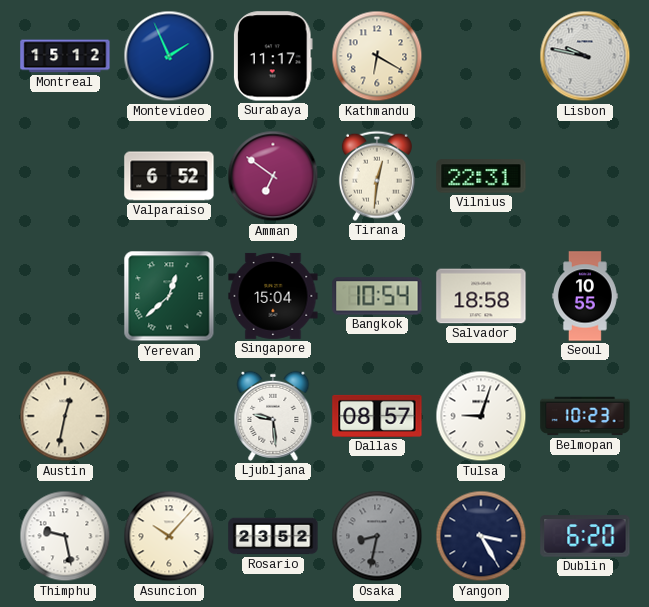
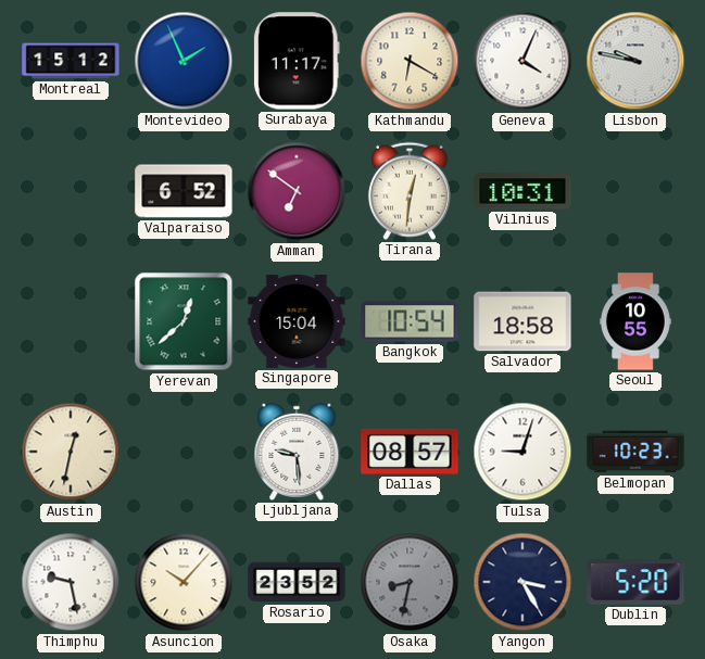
Geneva: none -> 4:04
Vilnius: 22:31 -> 10:31
Dublin: 6:20 -> 5:20
